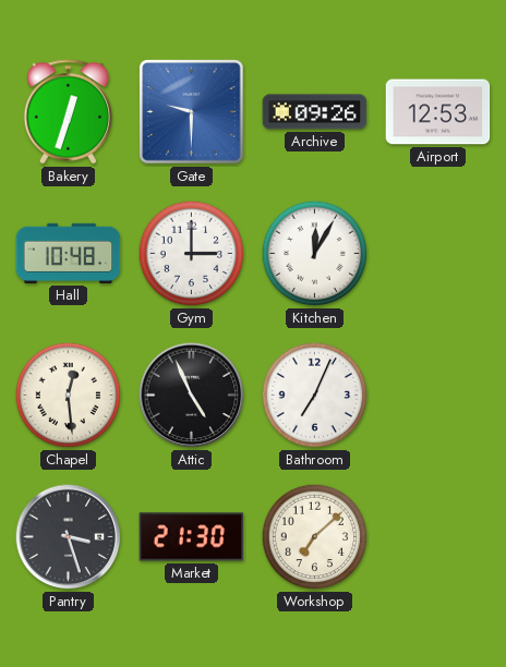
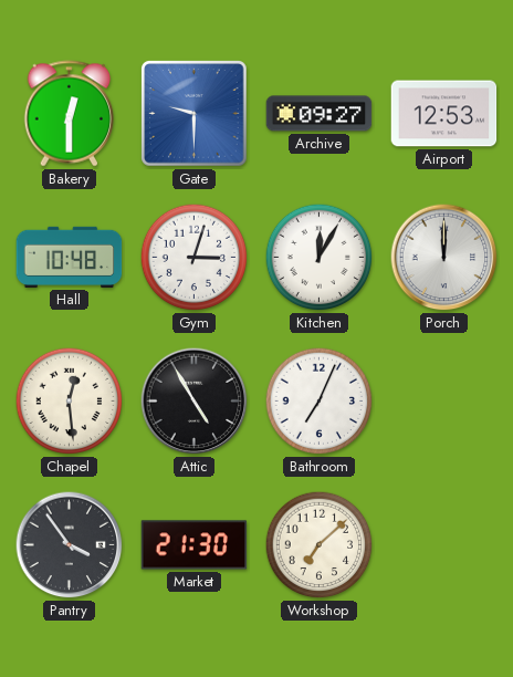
Bakery: 12:33 -> 12:30
Archive: 09:26 -> 09:27
Gym: 3:00 -> 3:03
Porch: none -> 12:00
Attic: 4:56 -> 4:55
Pantry: 3:27 -> 3:54
